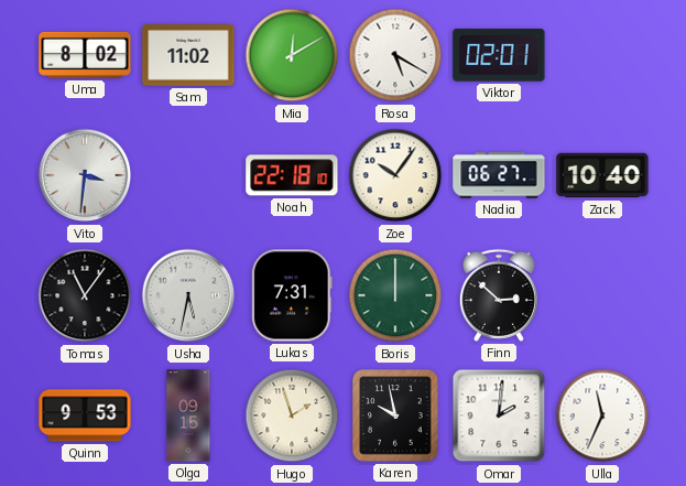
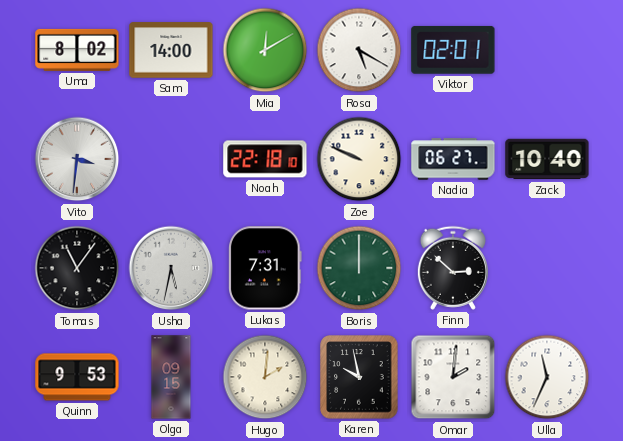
Sam: 11:02 -> 14:00
Zoe: 10:06 -> 9:49
Hugo: 1:57 -> 2:01
